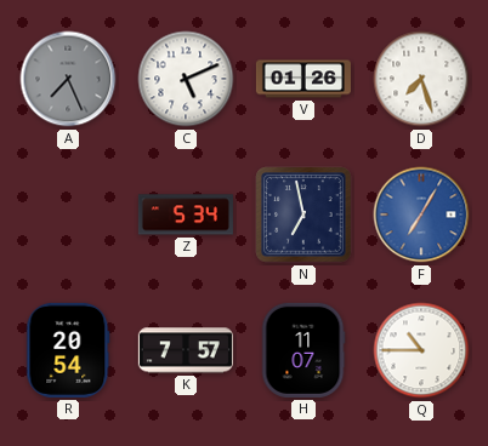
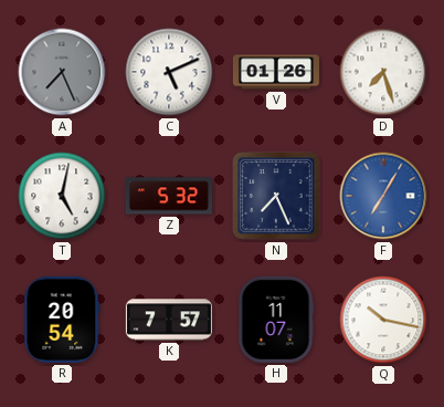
T: none -> 5:02
Z: 5:34 -> 5:32
N: 6:58 -> 7:26
Q: 10:45 -> 10:17
